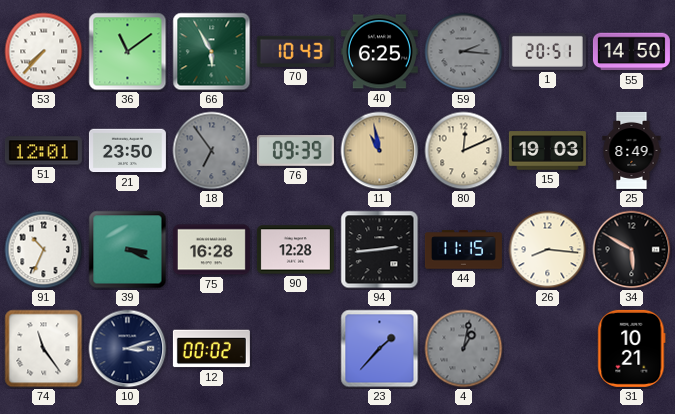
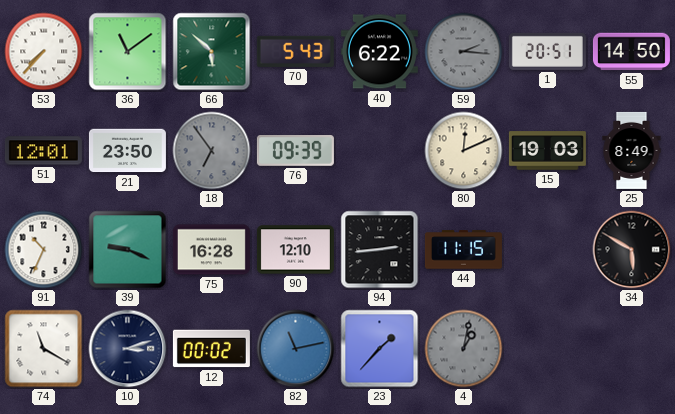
66: 5:55 -> 5:52
70: 10:43 -> 5:43
40: 6:25 -> 6:22
11: 10:58 -> none
39: 3:19 -> 9:19
90: 12:28 -> 12:10
26: 8:16 -> none
74: 11:24 -> 11:20
82: none -> 11:13
31: 10:21 -> none
